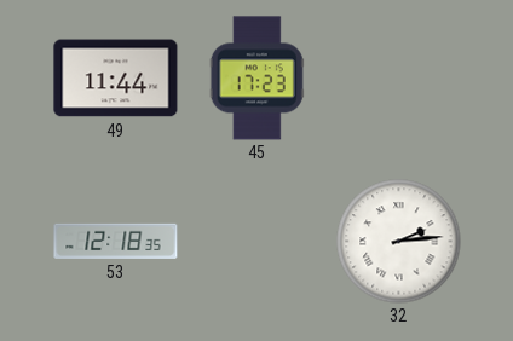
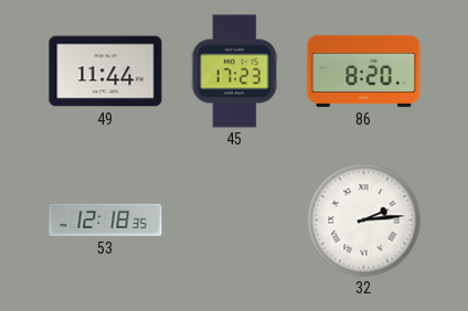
86: none -> 8:20
